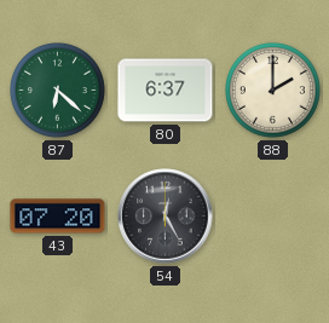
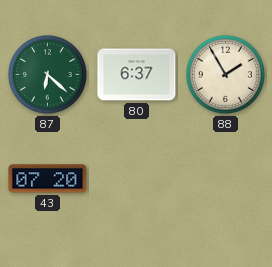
88: 2:00 -> 1:55
54: 12:25 -> none
